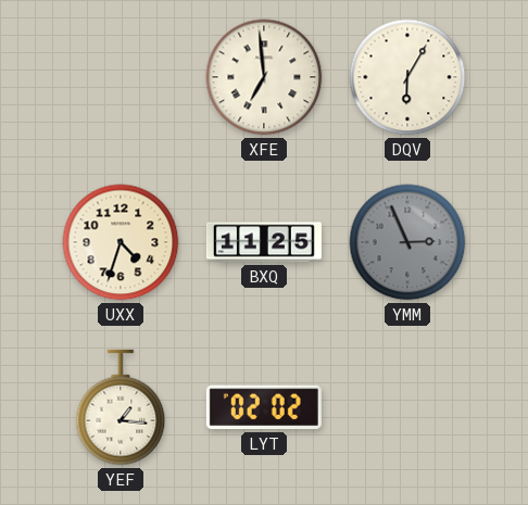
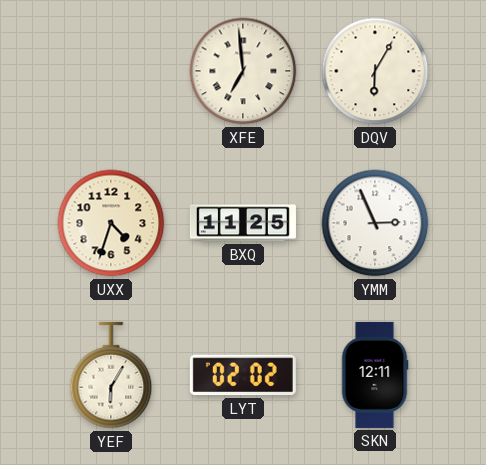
YMM dial: grey -> white
YEF: 1:16 -> 6:05
SKN: none -> 12:11
